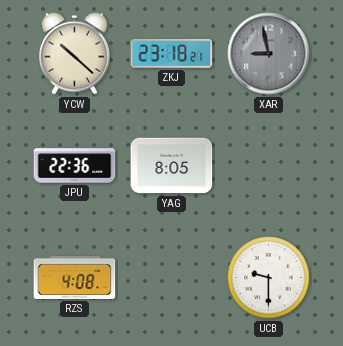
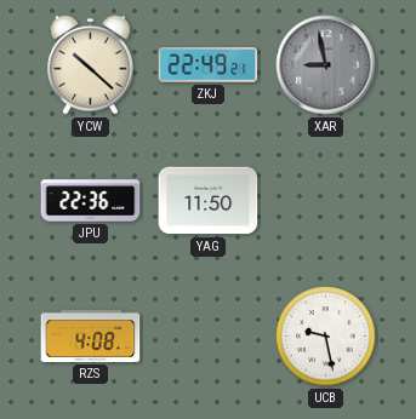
ZKJ: 23:18 -> 22:49
YAG: 8:05 -> 11:50
UCB: 9:30 -> 9:28
